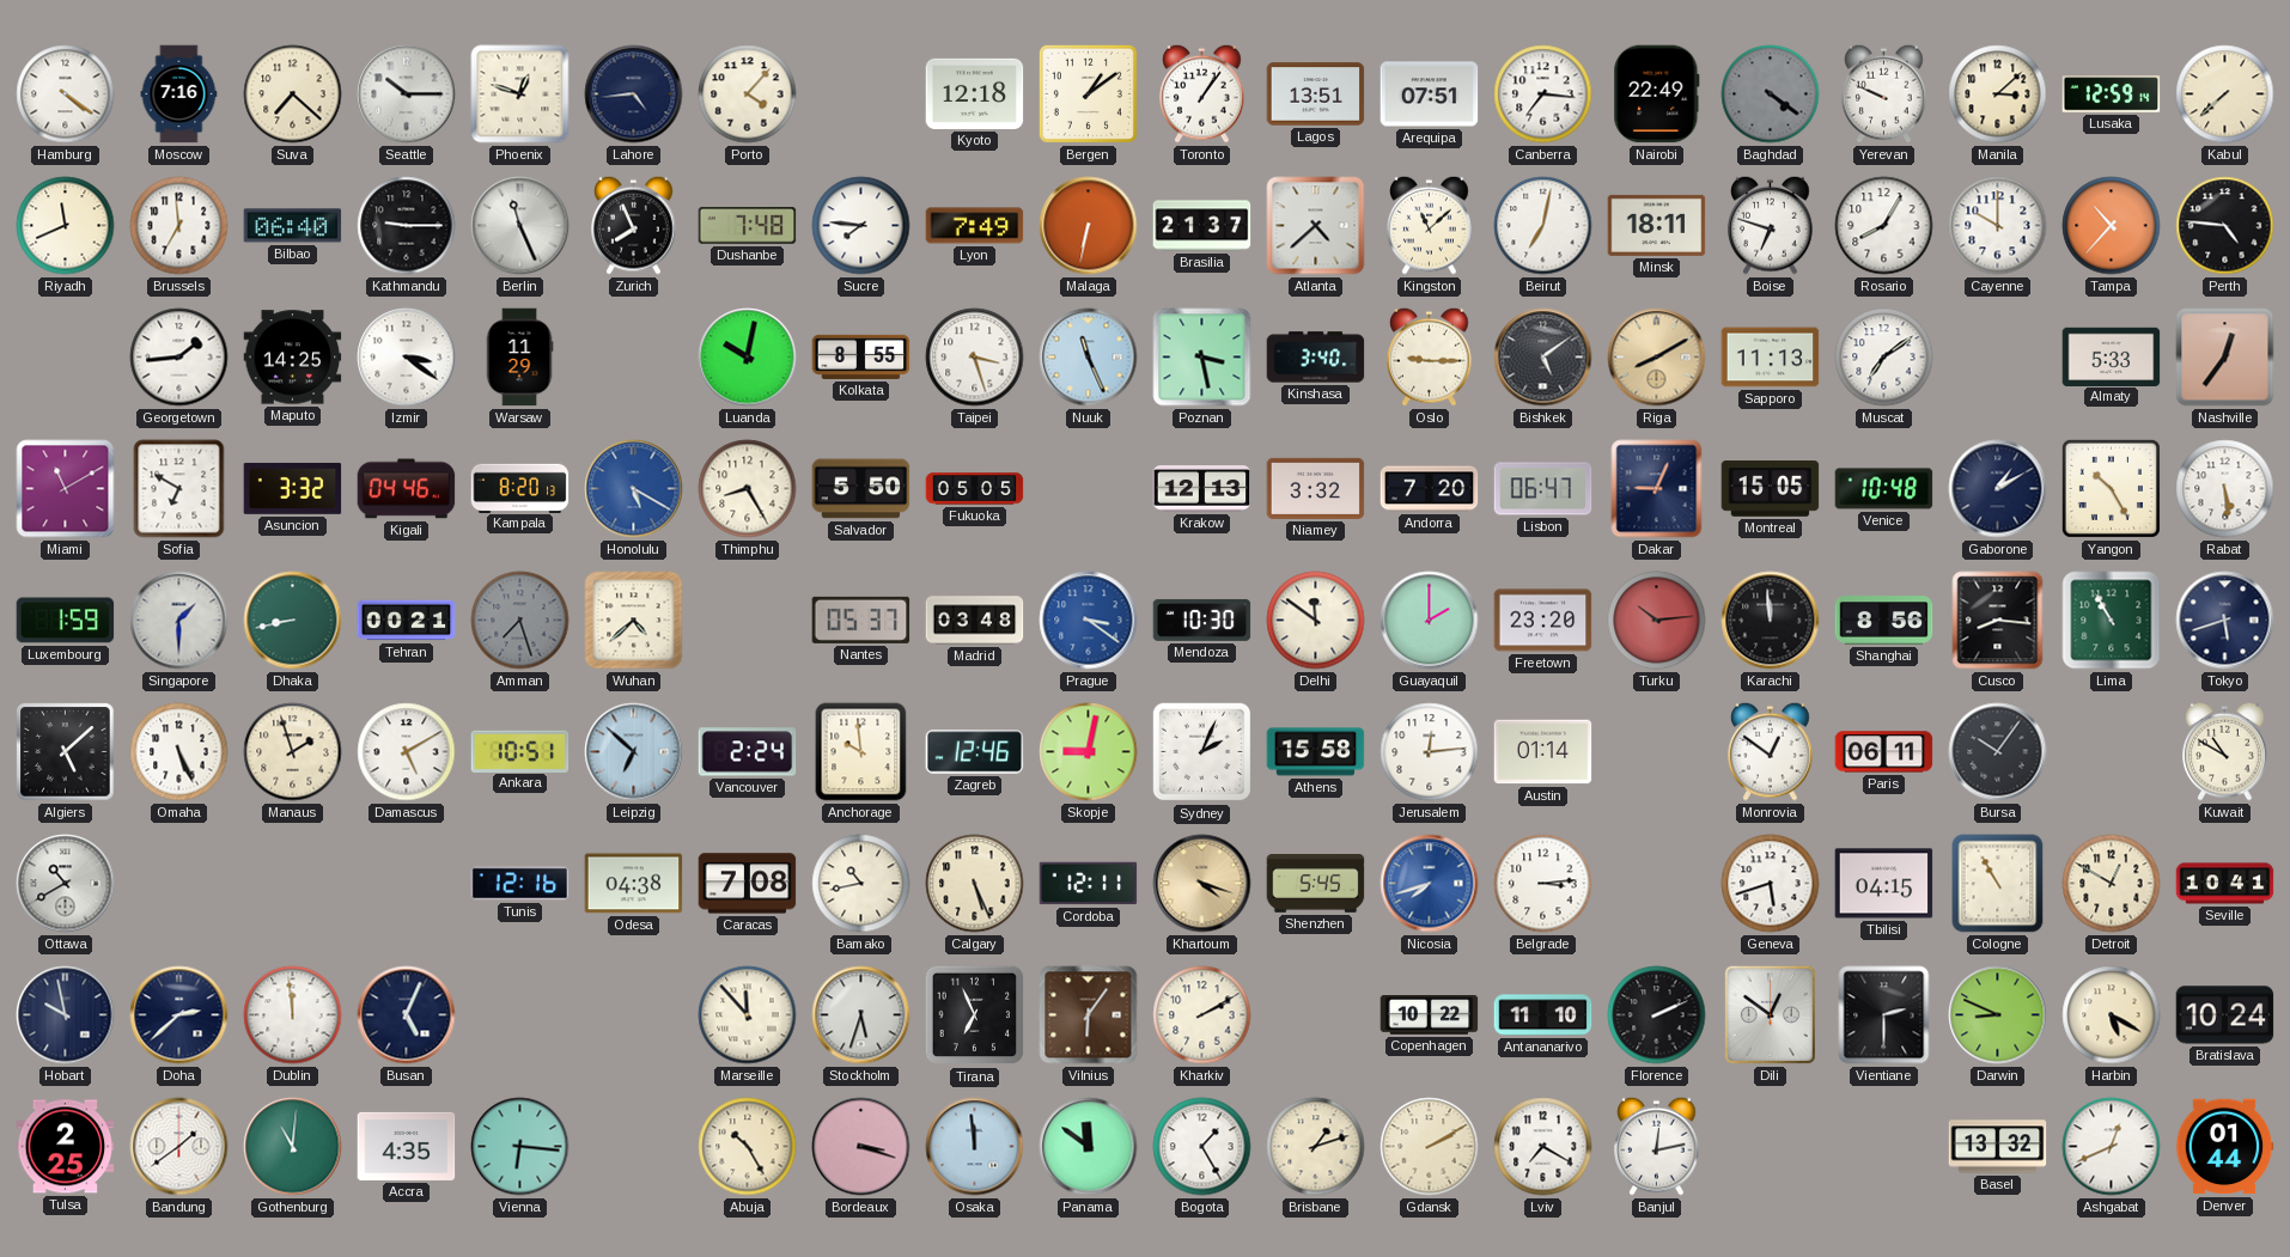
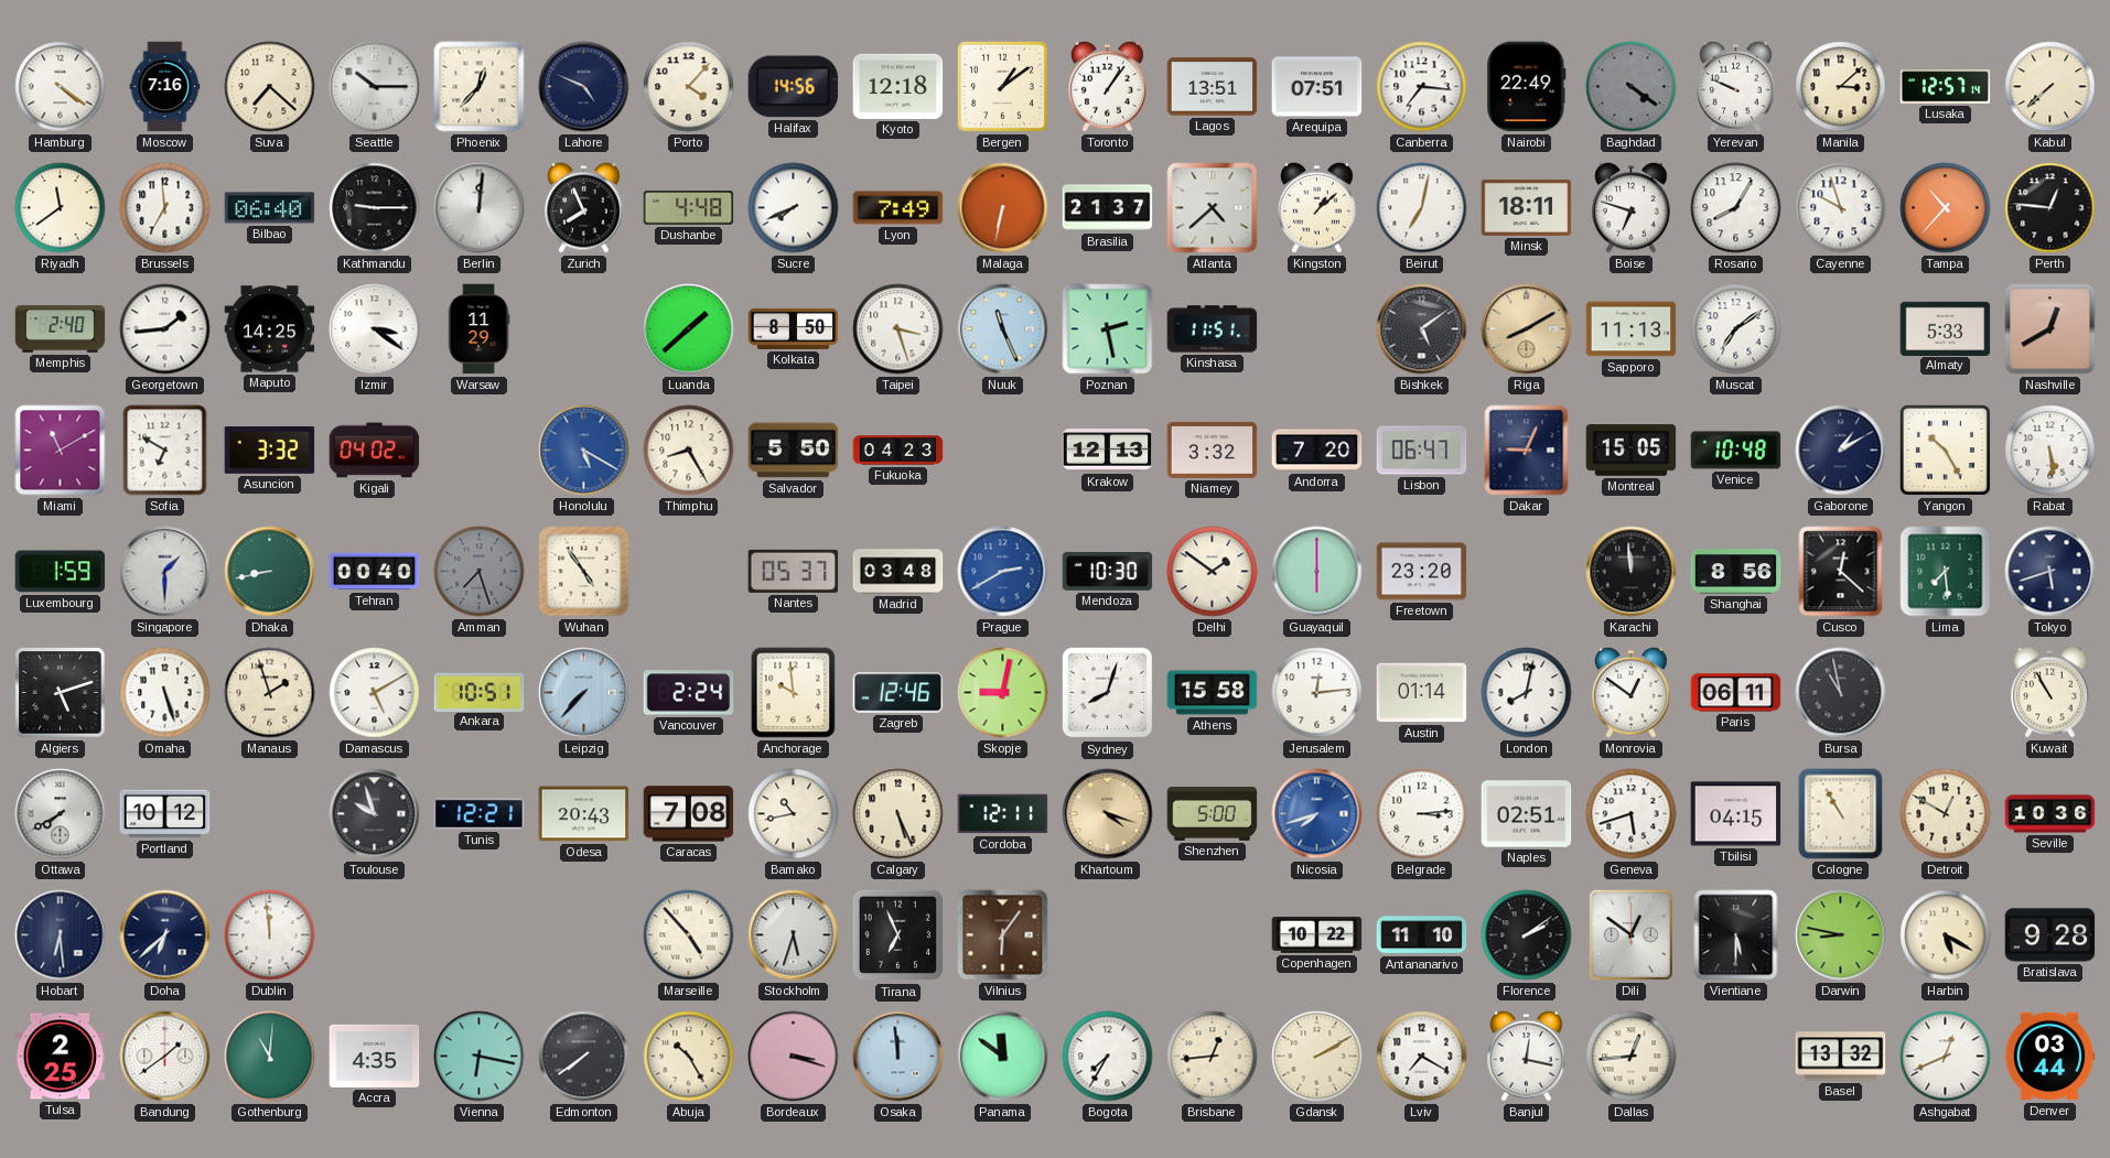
Phoenix: 12:48 -> 12:37
Lahore: 4:44 -> 4:49
Halifax: none -> 14:56
Lusaka: 12:59 -> 12:57
Riyadh: 11:41 -> 11:39
Berlin: 11:26 -> 12:01
Dushanbe: 7:48 -> 4:48
Sucre: 7:46 -> 7:41
Kingston: 11:08 -> 1:08
Cayenne: 10:00 -> 9:57
Perth: 4:46 -> 12:46
Memphis: none -> 2:40
Luanda: 10:02 -> 1:38
Kolkata: 8:55 -> 8:50
Poznan: 3:28 -> 2:28
Kinshasa: 3:40 -> 11:51
Oslo: 9:15 -> none
Nashville: 12:36 -> 12:40
Kigali: 04:46 -> 04:02
Kampala: 8:20 -> none
Fukuoka: 05:05 -> 04:23
Tehran: 00:21 -> 00:40
Wuhan: 4:38 -> 4:54
Prague: 3:21 -> 2:40
Delhi: 11:51 -> 1:51
Guayaquil: 2:00 -> 6:00
Turku: 10:14 -> none
Cusco: 8:16 -> 12:22
Lima: 10:55 -> 7:29
Algiers: 5:08 -> 5:12
Omaha: 5:26 -> 5:27
Leipzig: 6:52 -> 7:37
Sydney: 2:04 -> 8:03
London: none -> 8:02
Bursa: 10:06 -> 10:58
Kuwait: 10:50 -> 10:55
Ottawa: 10:40 -> 7:40
Portland: none -> 10:12
Toulouse: none -> 9:57
Tunis: 12:16 -> 12:21
Odesa: 04:38 -> 20:43
Shenzhen: 5:45 -> 5:00
Naples: none -> 02:51
Seville: 10:41 -> 10:36
Hobart: 9:58 -> 6:29
Doha: 2:38 -> 6:38
Busan: 5:04 -> none
Marseille: 11:53 -> 4:53
Kharkiv: 2:10 -> none
Florence: 2:11 -> 2:09
Vientiane: 2:30 -> 5:30
Darwin: 8:49 -> 8:47
Bratislava: 10:24 -> 9:28
Vienna: 6:16 -> 6:17
Edmonton: none -> 7:39
Bogota: 1:25 -> 7:35
Brisbane: 1:12 -> 12:44
Banjul: 12:13 -> 12:17
Dallas: none -> 12:44
Denver: 01:44 -> 03:44
